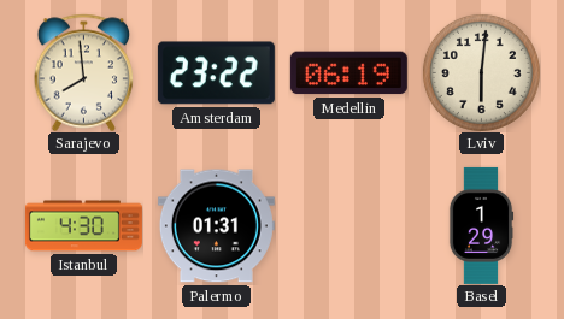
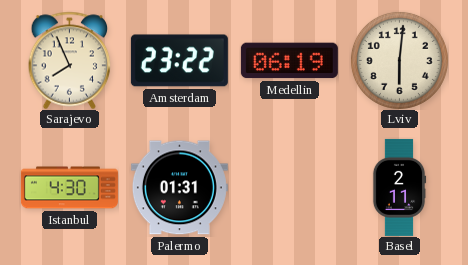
Sarajevo: 7:59 -> 7:56
Basel: 1:29 -> 2:11
